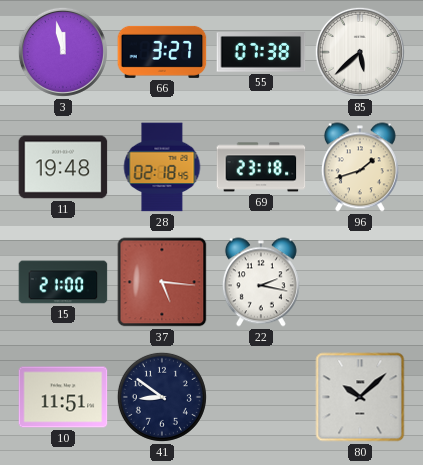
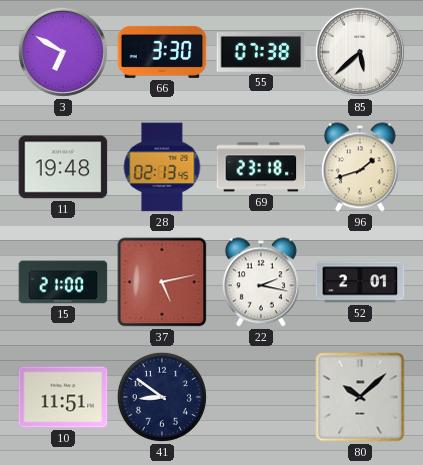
3: 11:58 -> 6:50
66: 3:27 -> 3:30
28: 02:18 -> 02:13
37: 5:16 -> 5:13
52: none -> 2:01
